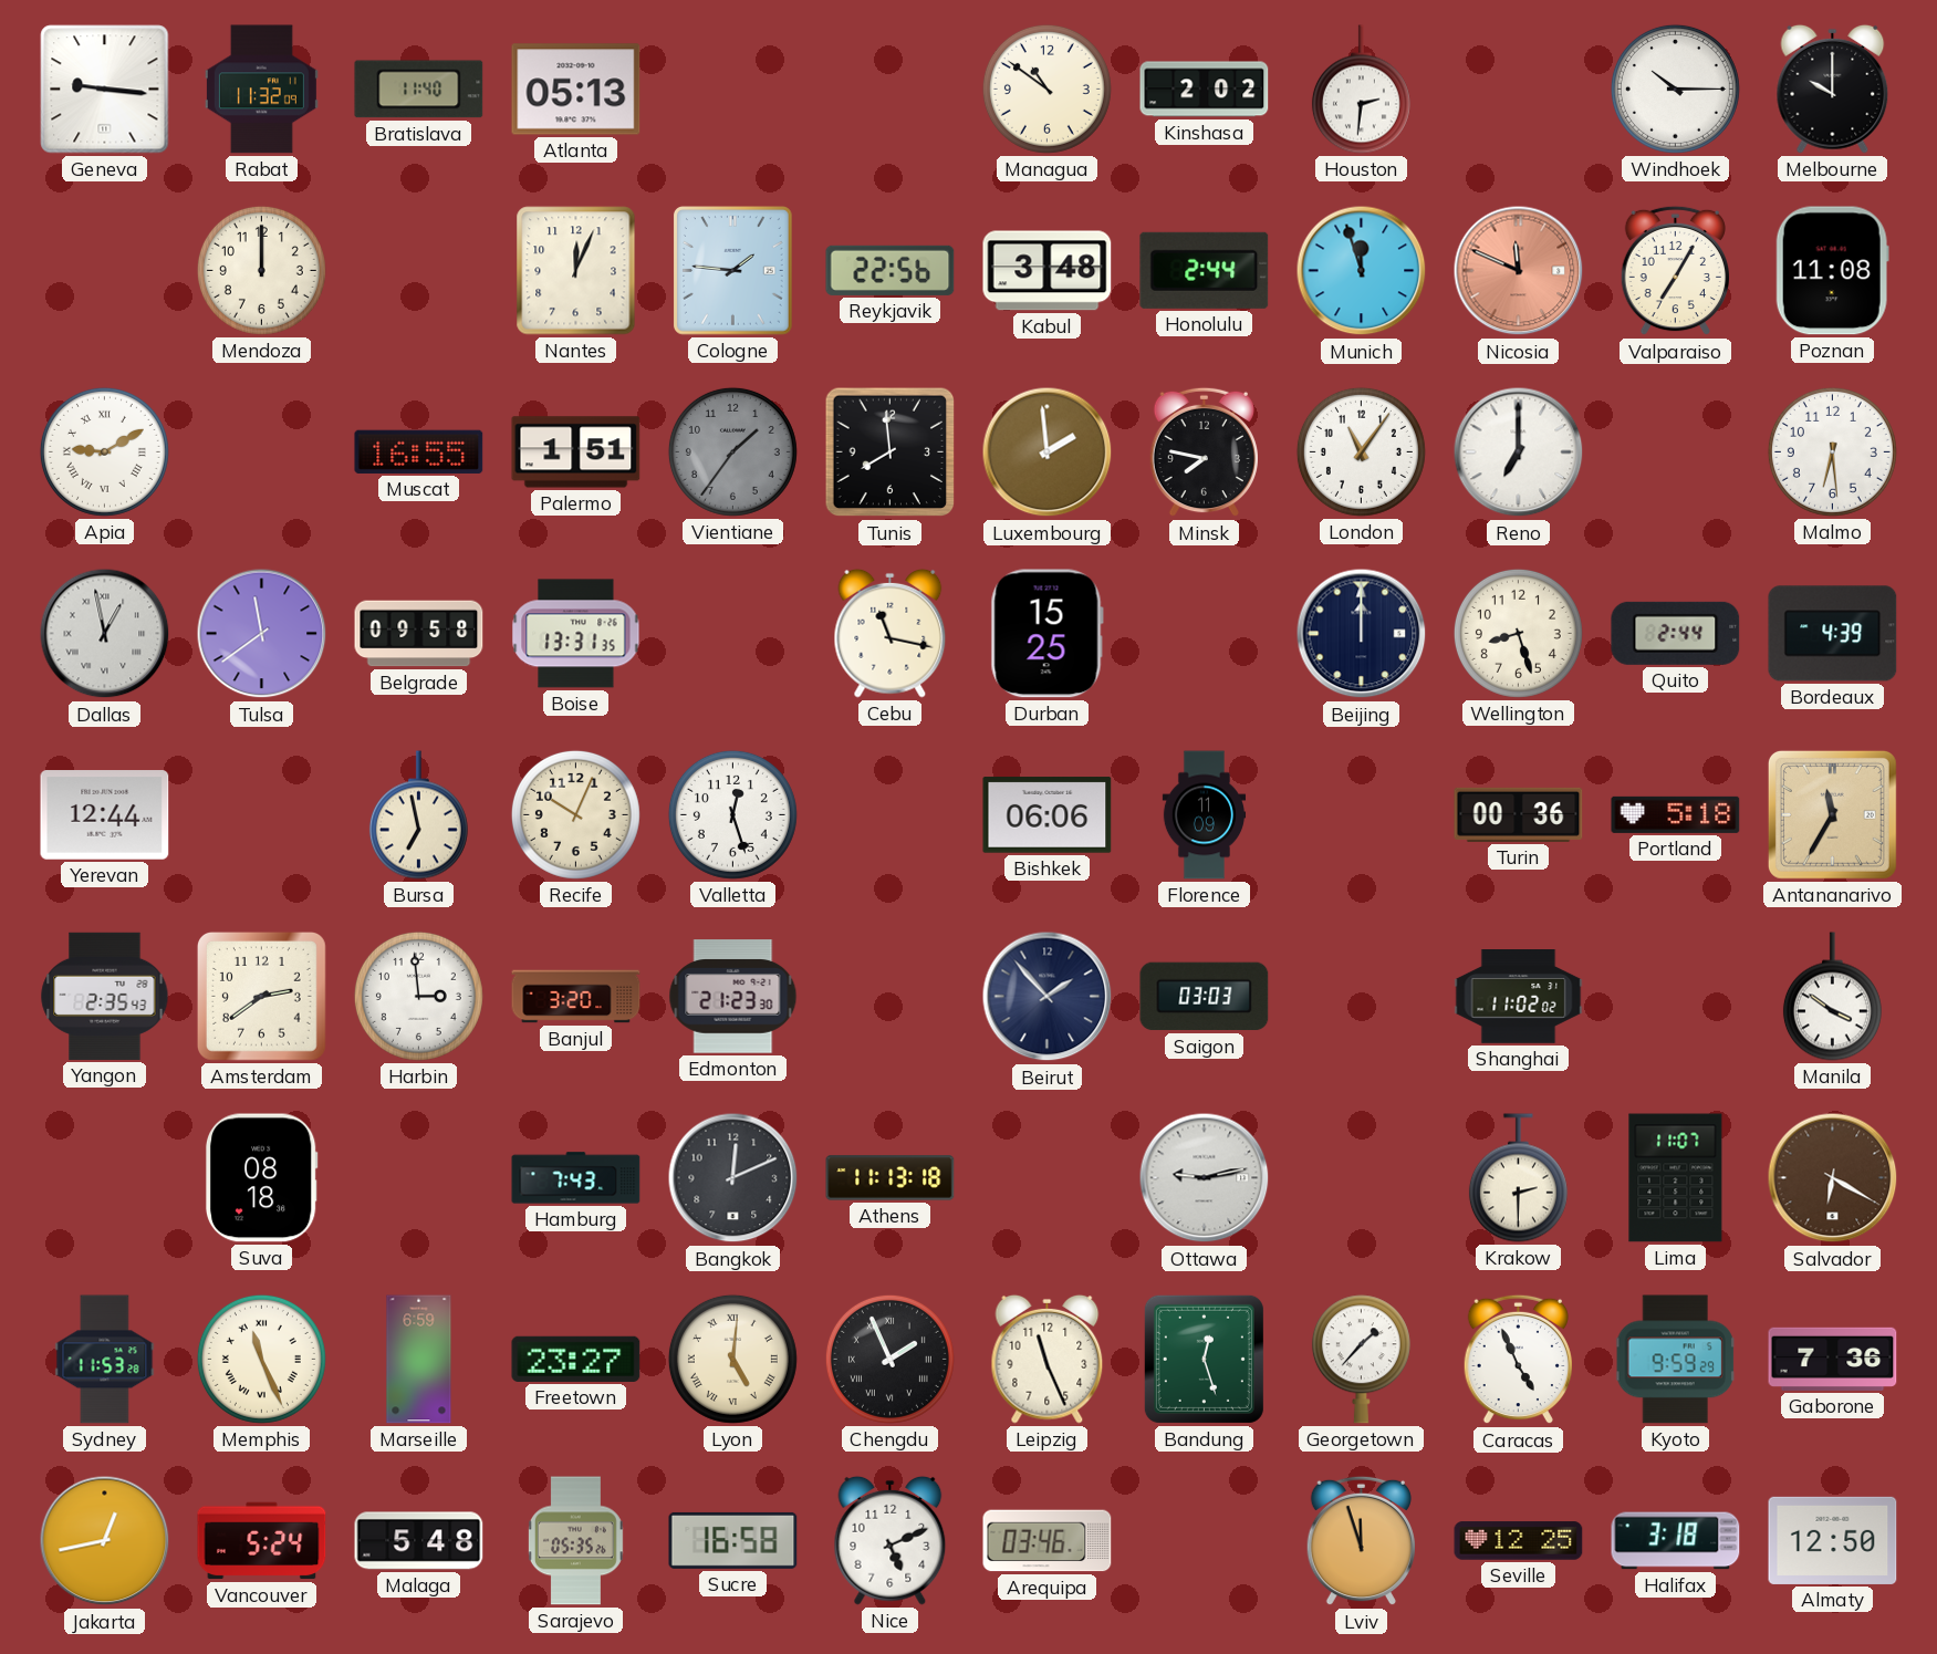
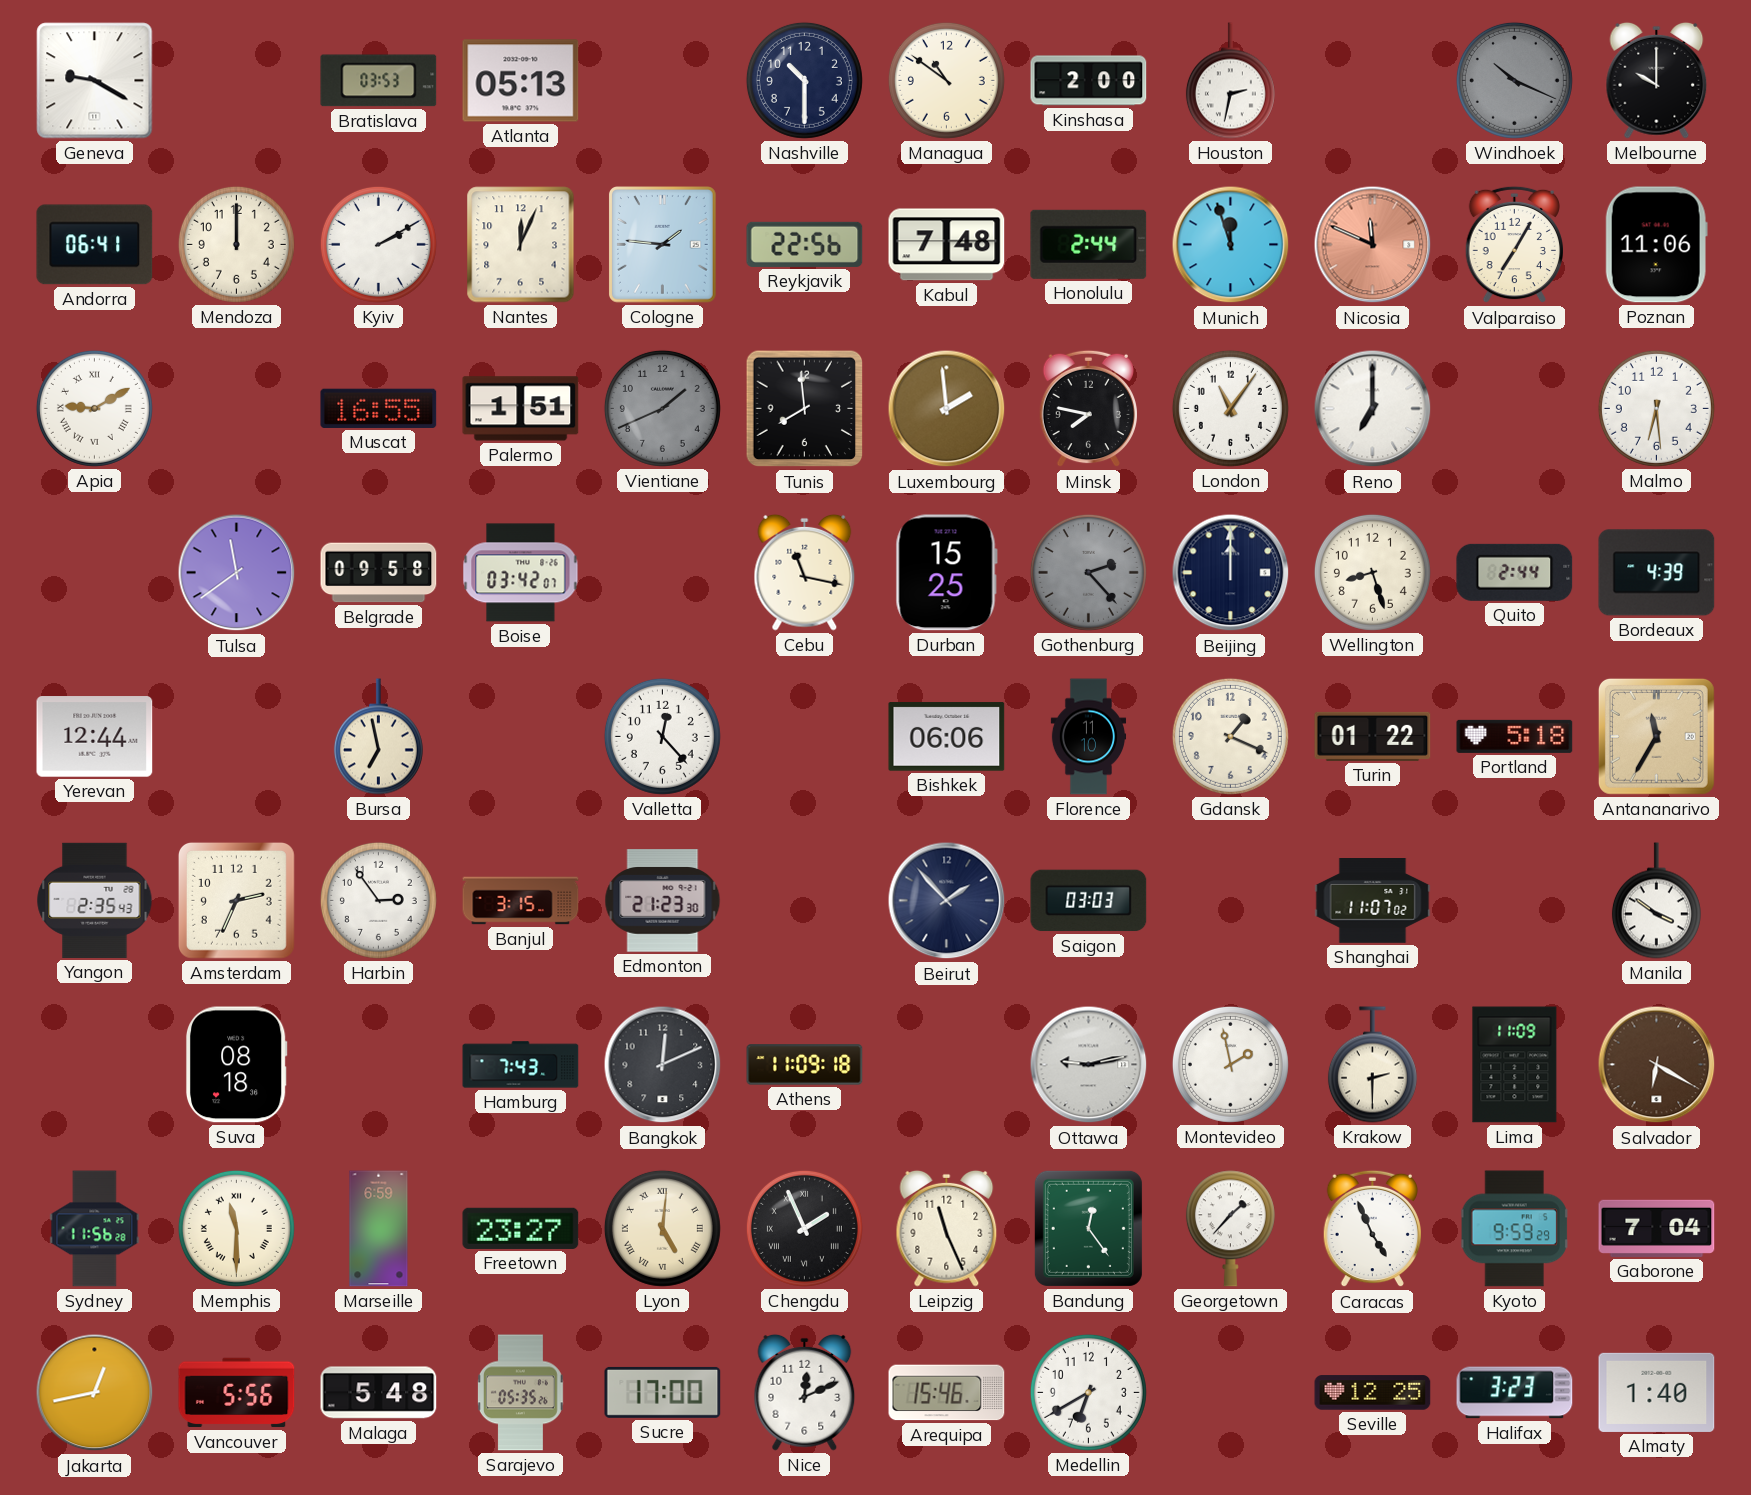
Geneva: 9:16 -> 9:20
Rabat: 11:32 -> none
Bratislava: 11:40 -> 03:53
Nashville: none -> 10:30
Kinshasa: 2:02 -> 2:00
Houston: 2:31 -> 2:32
Windhoek: 10:15 -> 10:19
Windhoek dial: white -> grey
Andorra: none -> 06:41
Kyiv: none -> 2:10
Kabul: 3:48 -> 7:48
Poznan: 11:08 -> 11:06
Vientiane: 1:36 -> 1:41
Dallas: 12:58 -> none
Boise: 13:31 -> 03:42
Gothenburg: none -> 2:23
Recife: 10:04 -> none
Valletta: 12:27 -> 12:23
Florence: 11:09 -> 11:10
Gdansk: none -> 1:19
Turin: 00:36 -> 01:22
Amsterdam: 2:39 -> 2:34
Harbin: 2:59 -> 2:54
Banjul: 3:20 -> 3:15
Shanghai: 11:02 -> 11:07
Athens: 11:13 -> 11:09
Montevideo: none -> 1:58
Lima: 11:07 -> 11:09
Sydney: 11:53 -> 11:56
Memphis: 11:26 -> 11:30
Bandung: 12:27 -> 12:24
Gaborone: 7:36 -> 7:04
Vancouver: 5:24 -> 5:56
Sucre: 16:58 -> 17:00
Nice: 5:11 -> 12:11
Arequipa: 03:46 -> 15:46
Medellin: none -> 6:40
Lviv: 11:57 -> none
Halifax: 3:18 -> 3:23
Almaty: 12:50 -> 1:40
